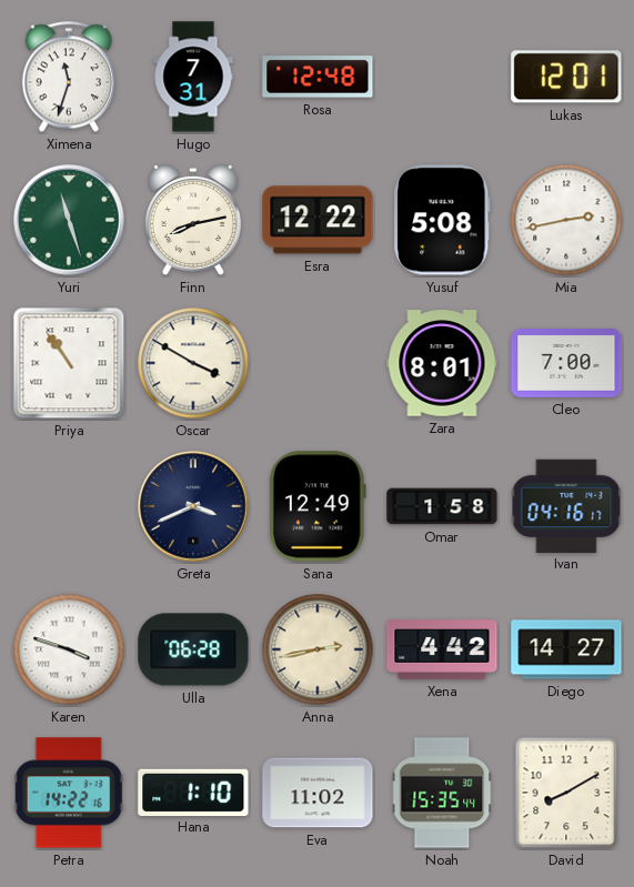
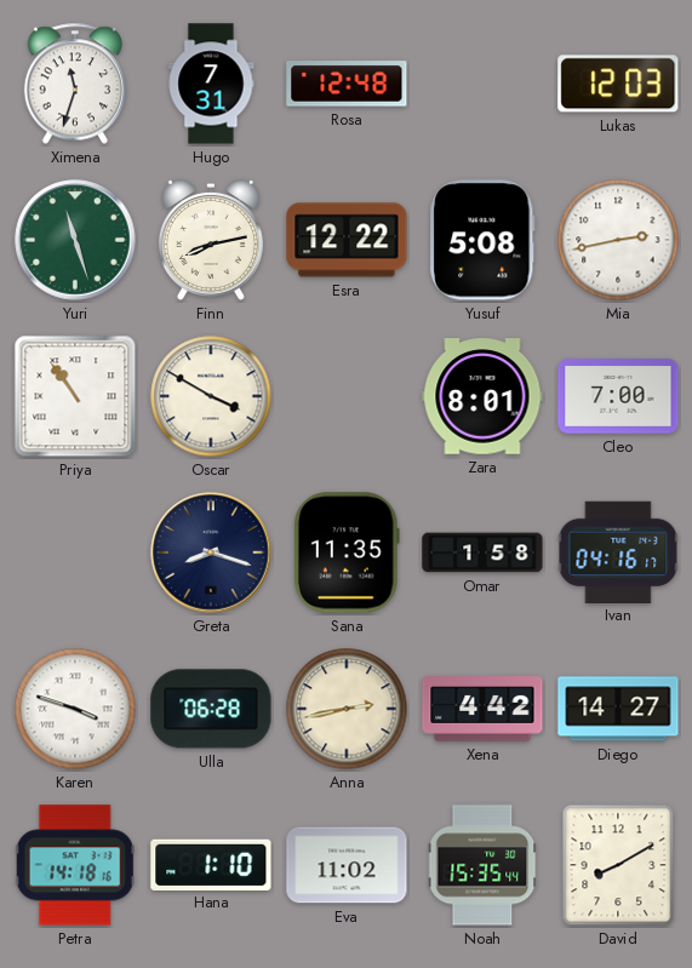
Lukas: 12:01 -> 12:03
Greta: 3:41 -> 8:18
Sana: 12:49 -> 11:35
Petra: 14:22 -> 14:18
